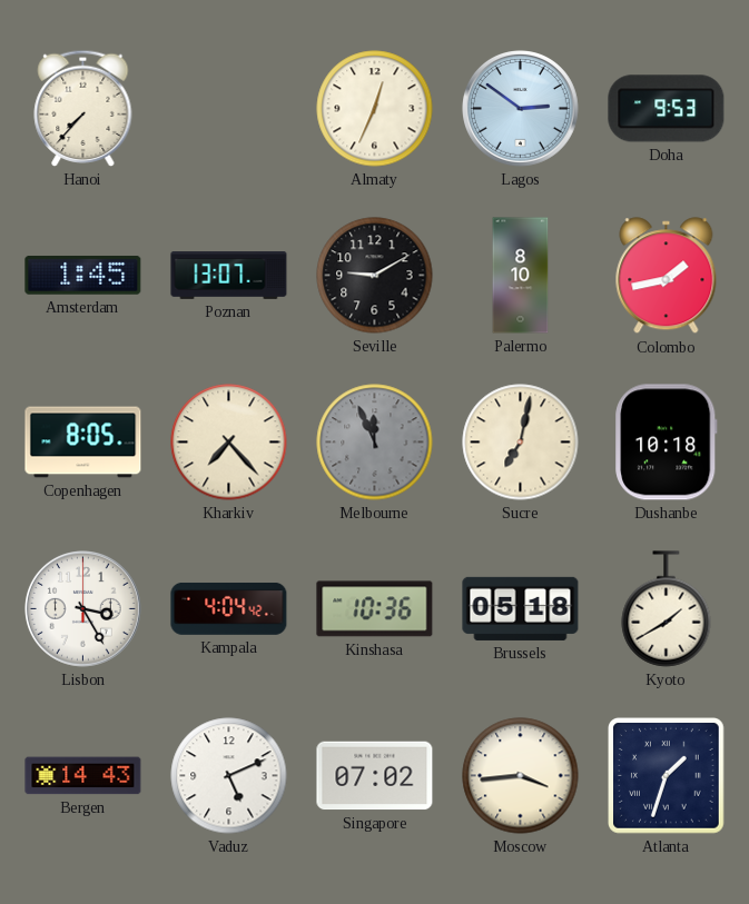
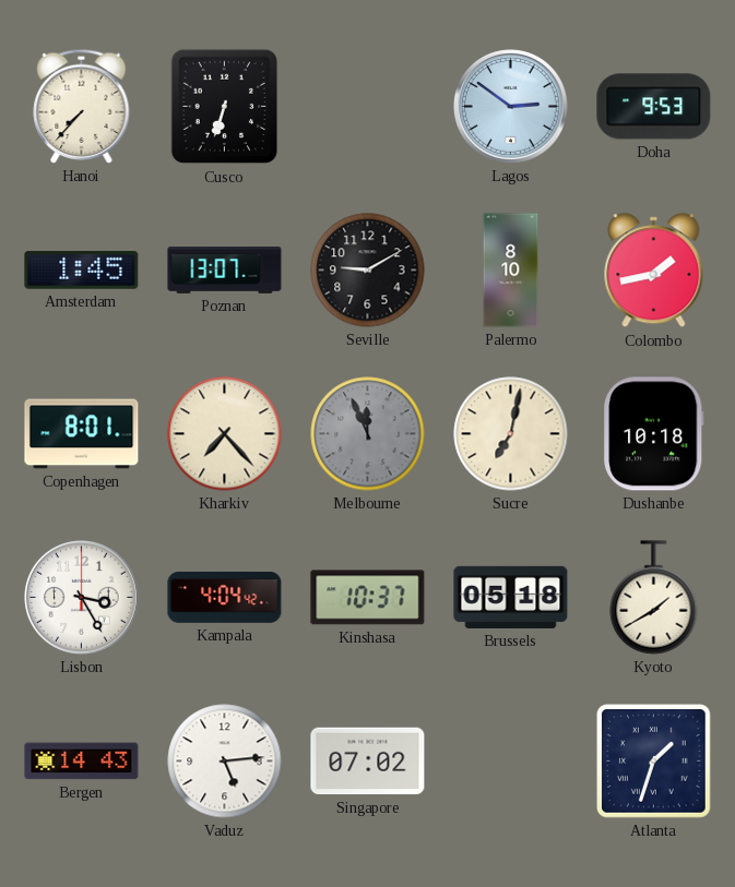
Cusco: none -> 6:33
Almaty: 12:34 -> none
Copenhagen: 8:05 -> 8:01
Kinshasa: 10:36 -> 10:37
Vaduz: 5:11 -> 5:14
Moscow: 3:44 -> none
